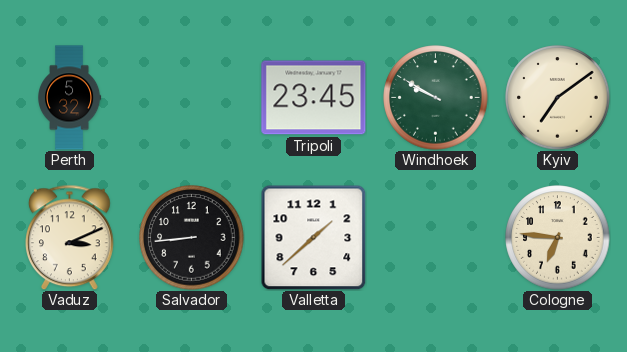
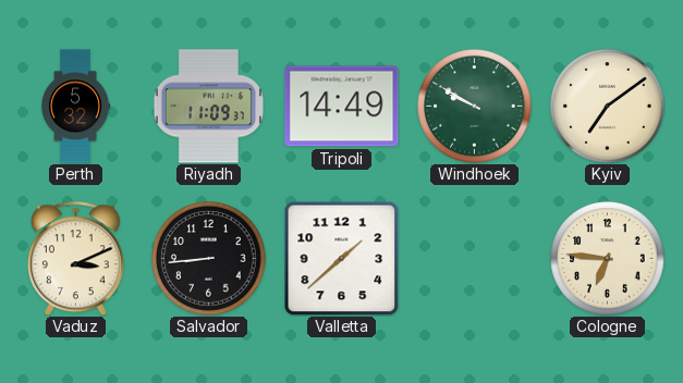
Riyadh: none -> 11:09
Tripoli: 23:45 -> 14:49
